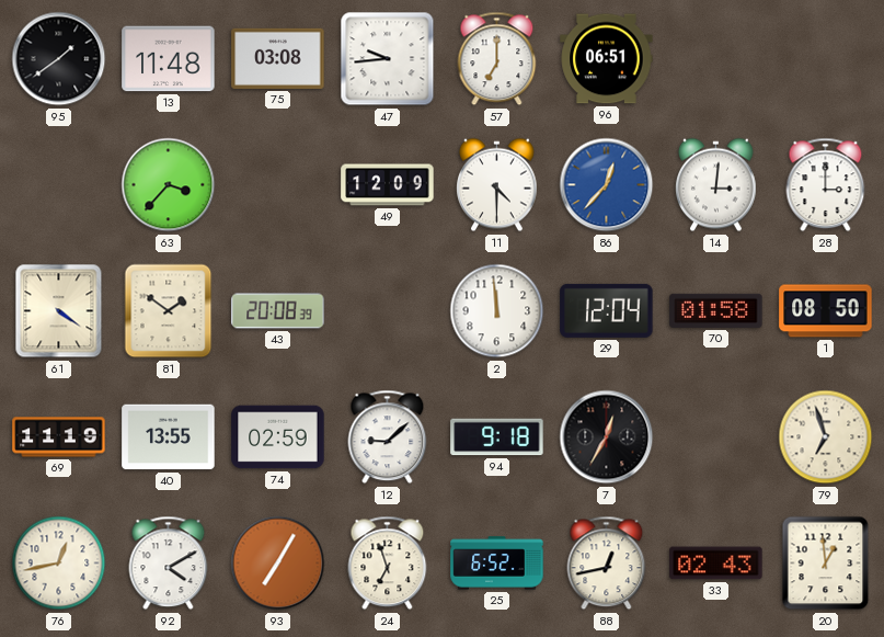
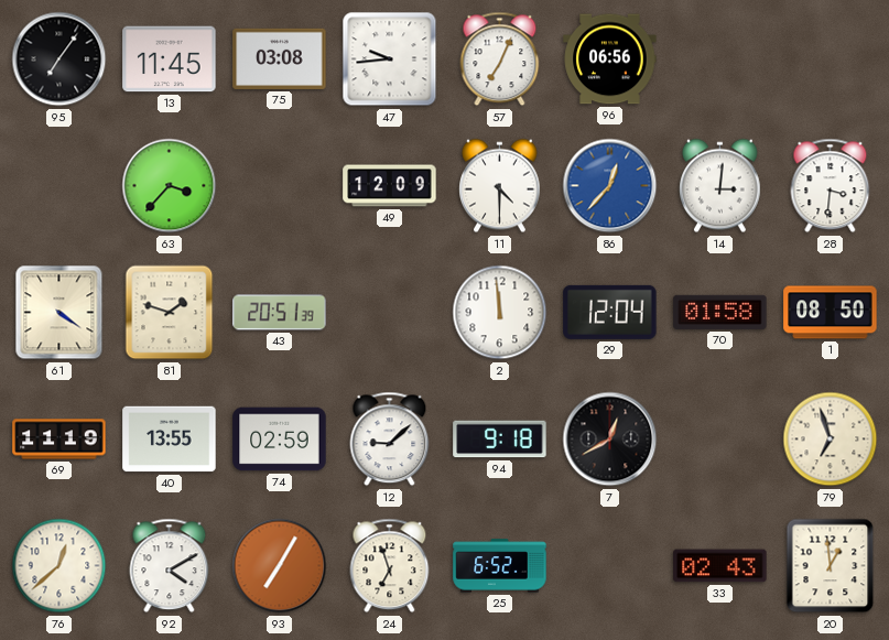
95: 1:39 -> 7:06
13: 11:48 -> 11:45
57: 7:00 -> 7:04
96: 06:51 -> 06:56
28: 3:00 -> 3:31
81: 1:51 -> 1:48
43: 20:08 -> 20:51
7: 12:35 -> 12:40
76: 12:43 -> 12:38
88: 12:43 -> none
